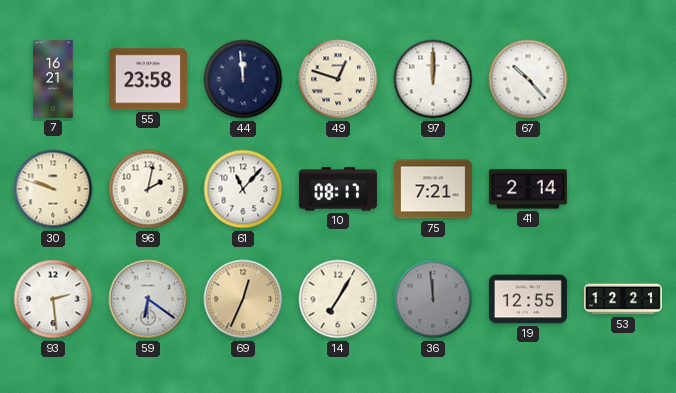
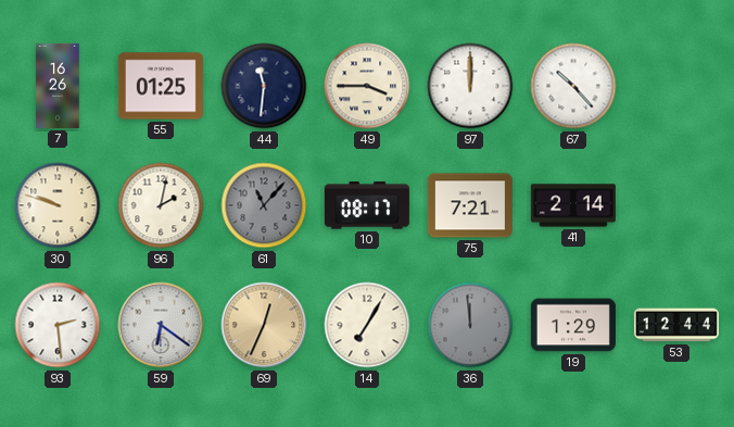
7: 16:21 -> 16:26
55: 23:58 -> 01:25
44: 11:59 -> 11:31
49: 12:48 -> 3:45
61 dial: white -> grey
19: 12:55 -> 1:29
53: 12:21 -> 12:44
